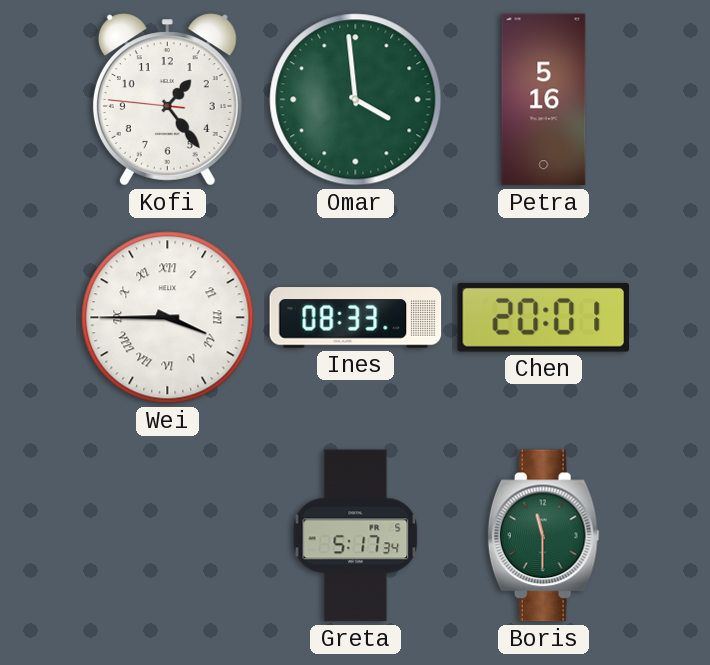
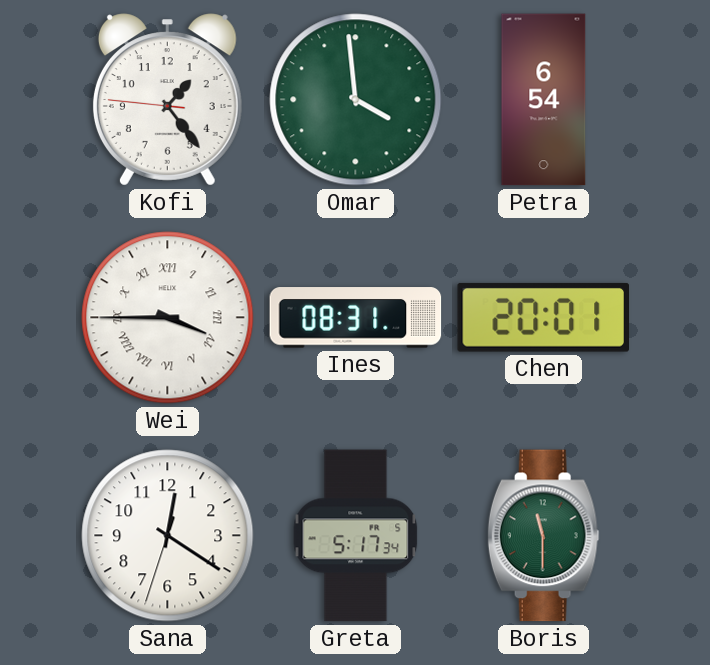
Petra: 5:16 -> 6:54
Ines: 08:33 -> 08:31
Sana: none -> 12:20
